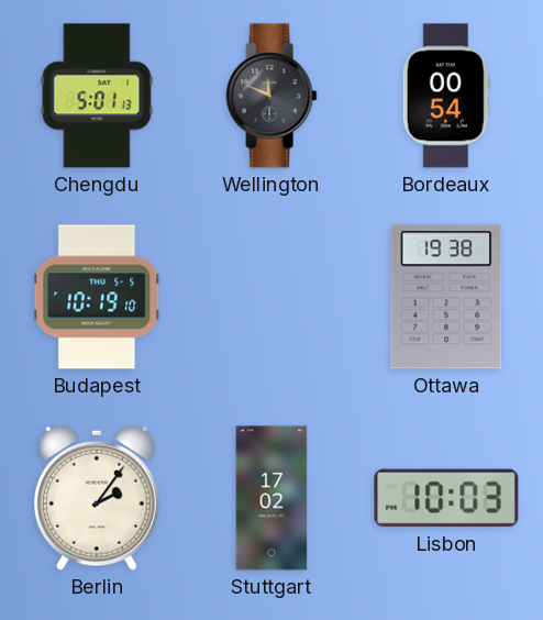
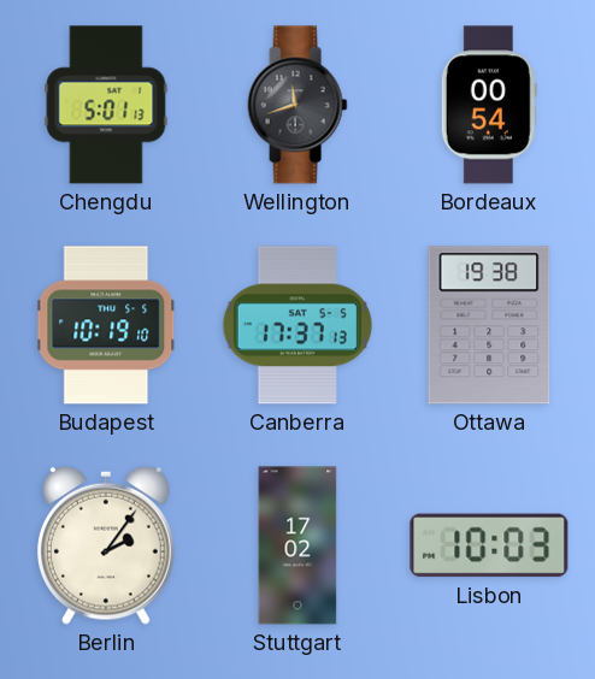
Wellington: 11:49 -> 11:42
Canberra: none -> 17:37
